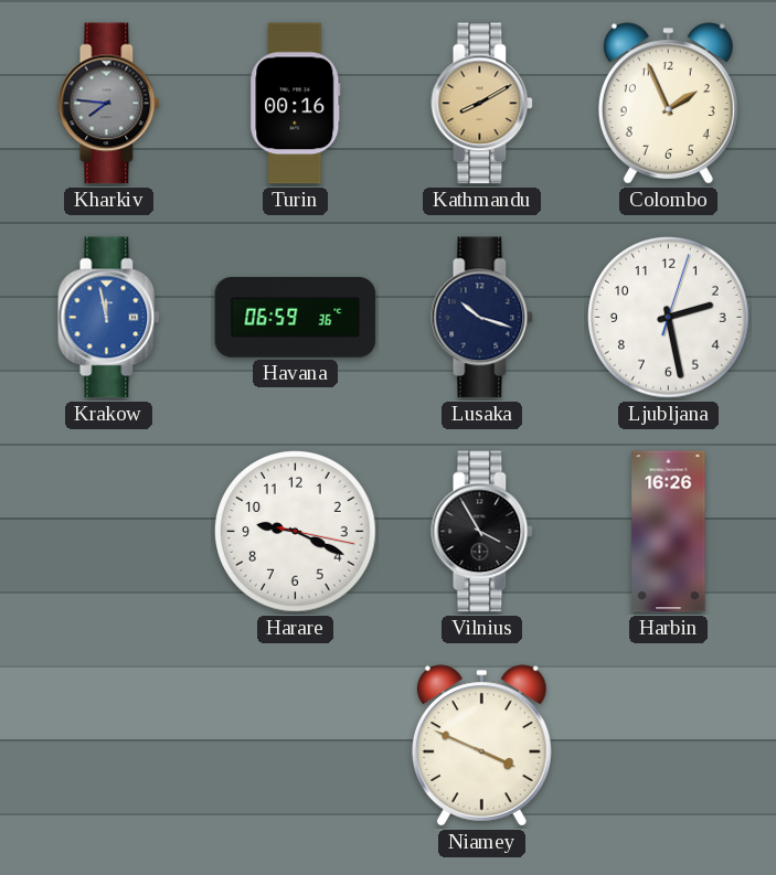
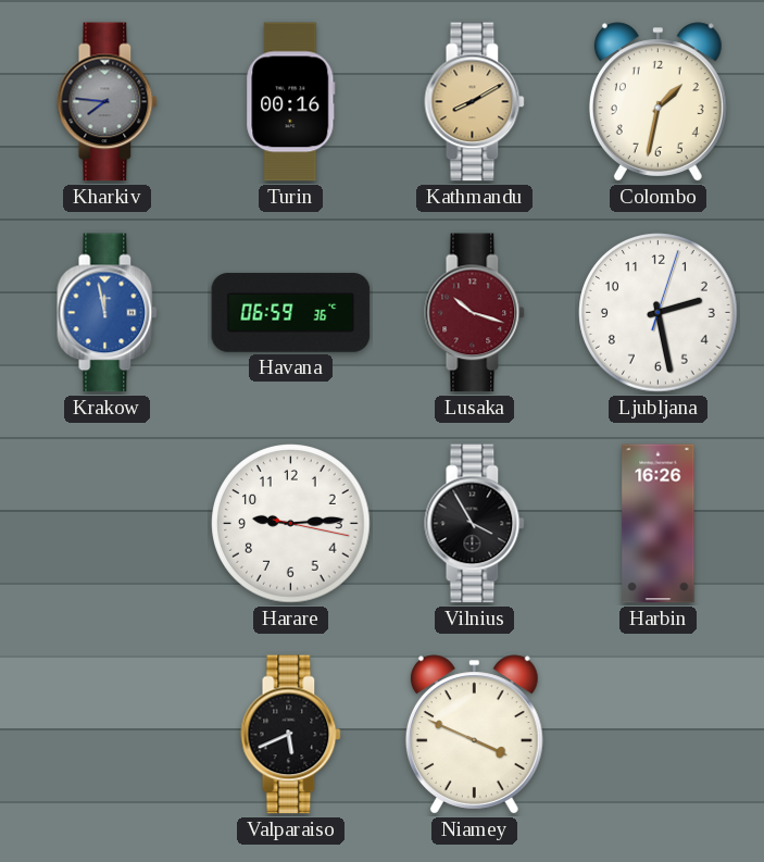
Colombo: 1:56 -> 1:32
Lusaka dial: navy -> burgundy
Harare: 9:19 -> 9:14
Valparaiso: none -> 5:41
